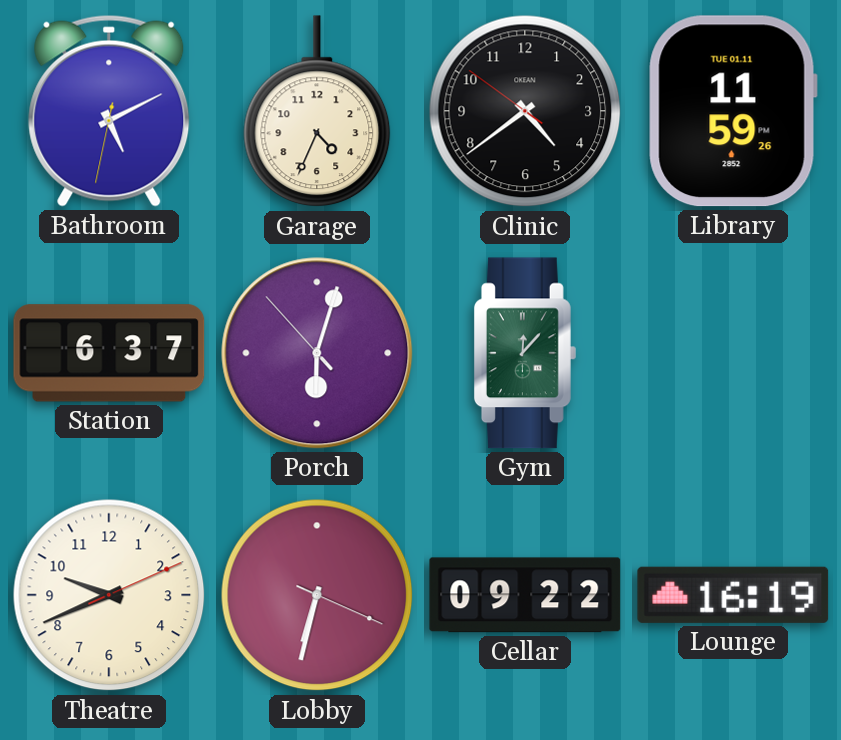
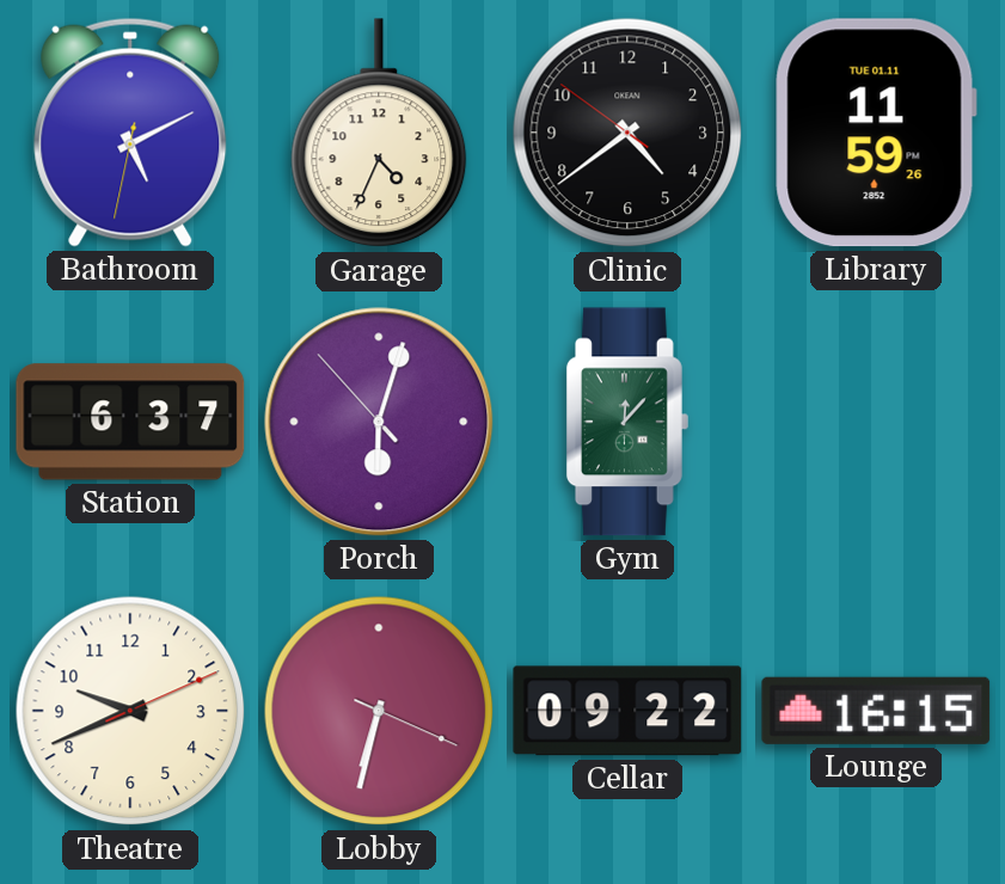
Lounge: 16:19 -> 16:15
